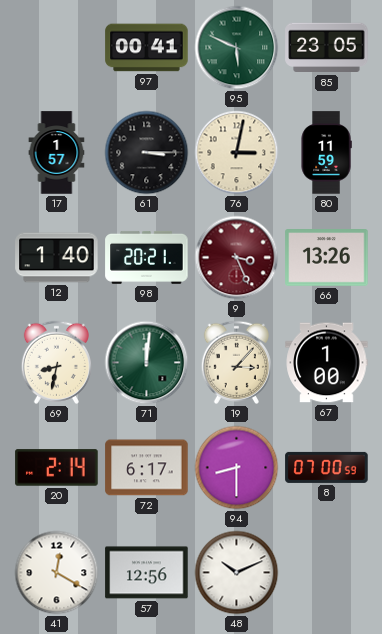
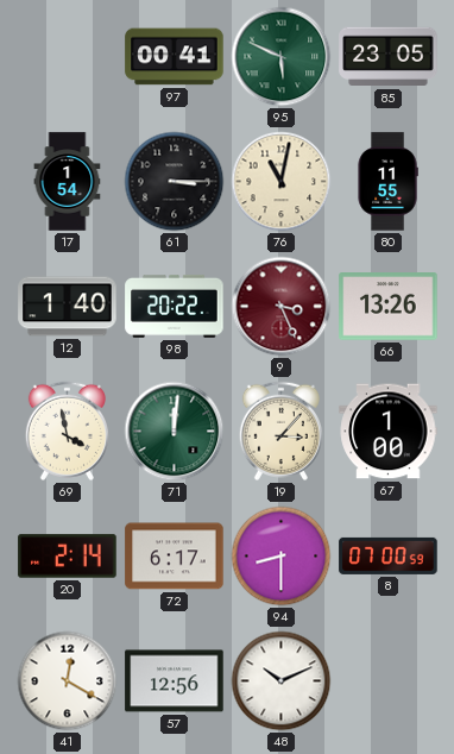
17: 1:57 -> 1:54
76: 3:02 -> 11:02
80: 11:59 -> 11:55
98: 20:21 -> 20:22
69: 8:32 -> 3:58
